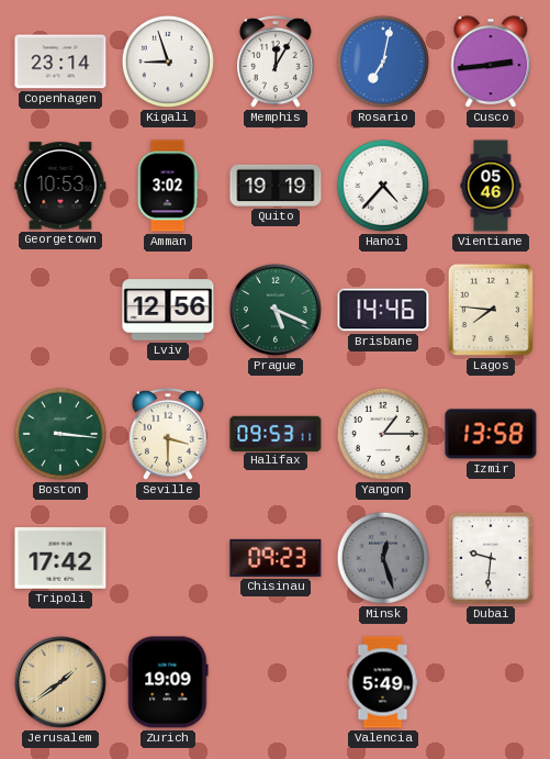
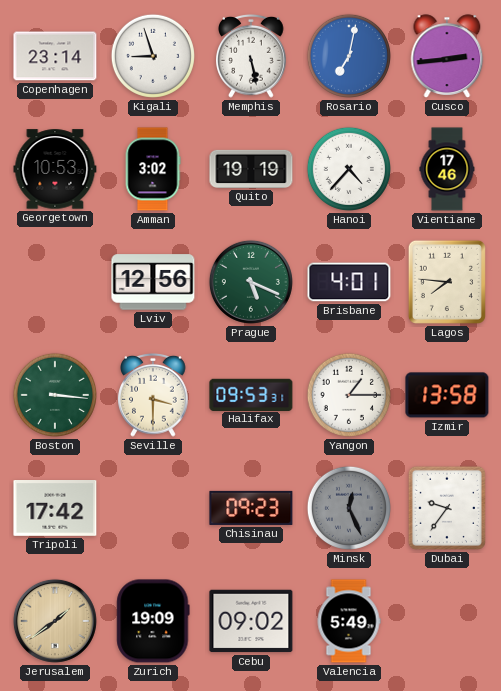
Memphis: 12:05 -> 5:28
Vientiane: 05:46 -> 17:46
Brisbane: 14:46 -> 4:01
Halifax: 09:53:11 -> 09:53:31
Minsk: 12:27 -> 12:26
Dubai: 9:31 -> 9:36
Cebu: none -> 09:02
